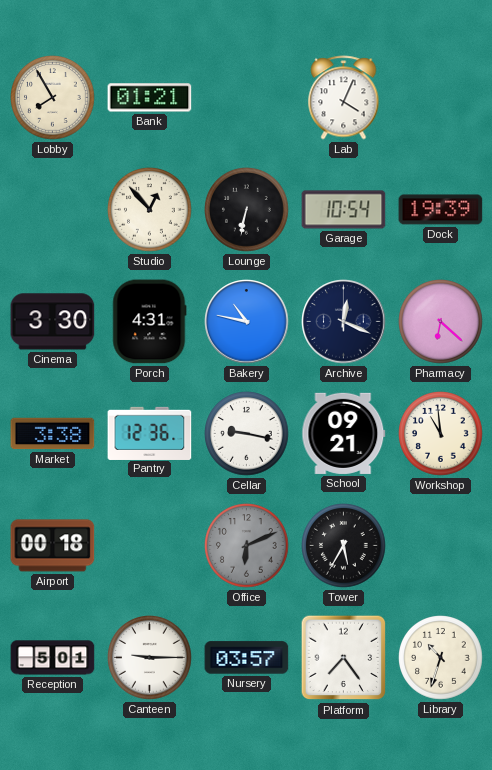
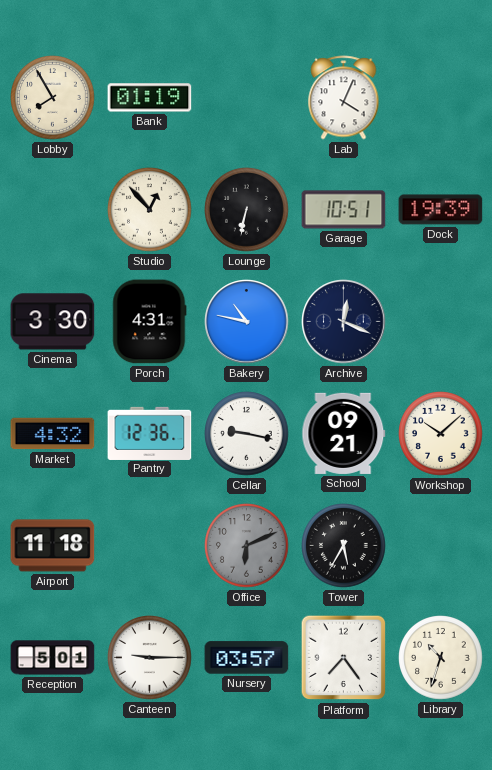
Bank: 01:21 -> 01:19
Garage: 10:54 -> 10:51
Pharmacy: 6:22 -> none
Market: 3:38 -> 4:32
Workshop: 10:59 -> 10:08
Airport: 00:18 -> 11:18
